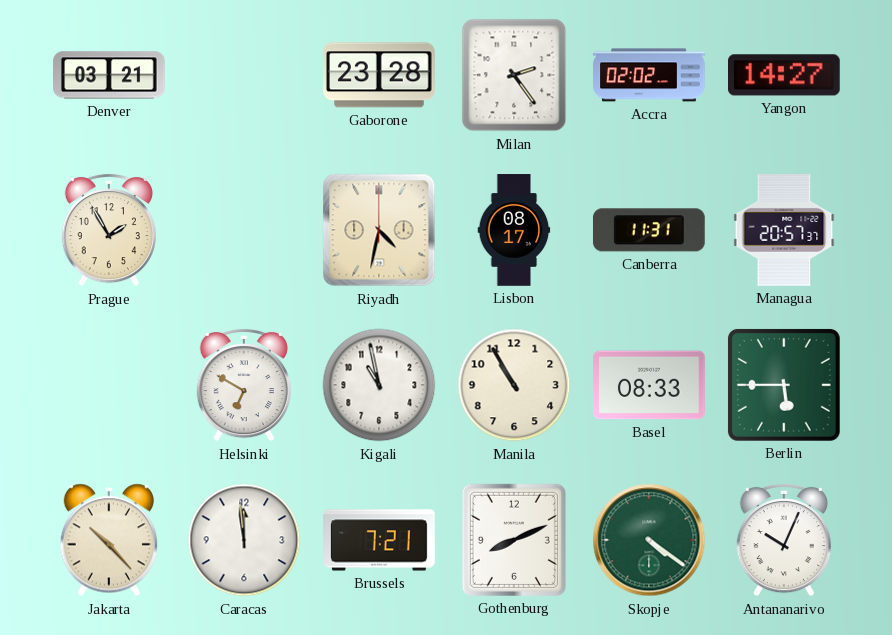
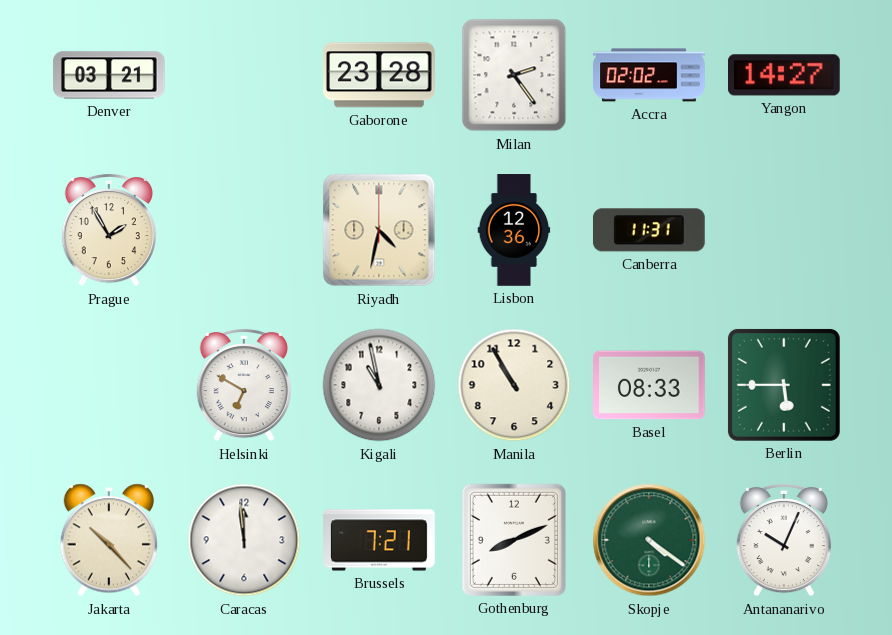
Lisbon: 08:17 -> 12:36
Managua: 20:57 -> none
